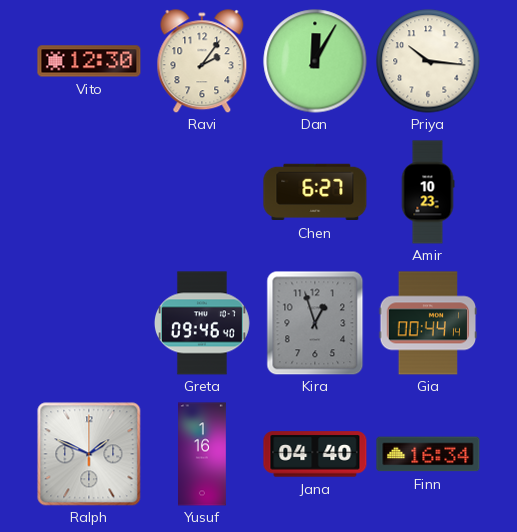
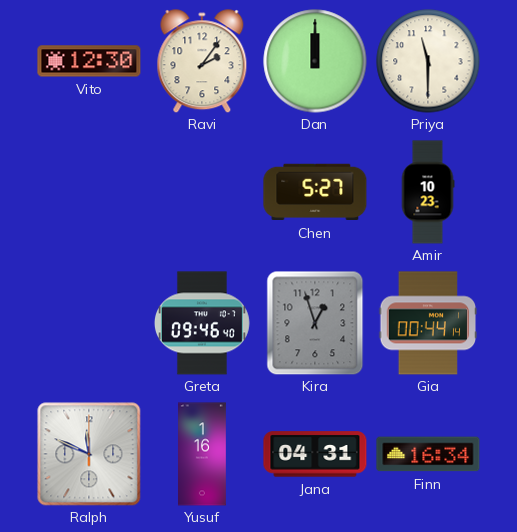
Dan: 12:05 -> 12:00
Priya: 10:16 -> 11:30
Chen: 6:27 -> 5:27
Ralph: 1:49 -> 11:49
Jana: 04:40 -> 04:31
